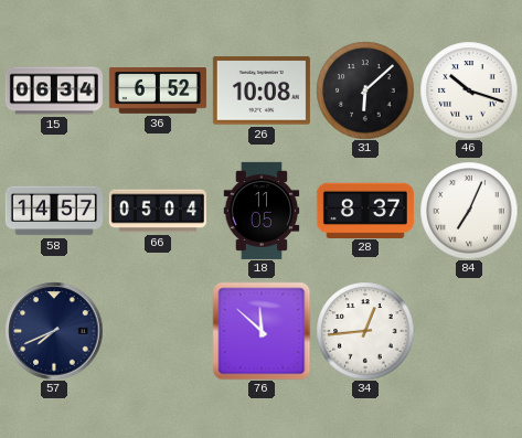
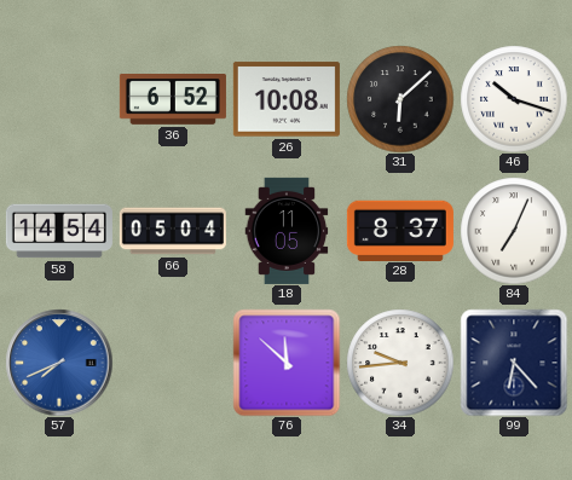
15: 06:34 -> none
58: 14:57 -> 14:54
57 dial: navy -> blue
34: 12:44 -> 9:44
99: none -> 6:23
